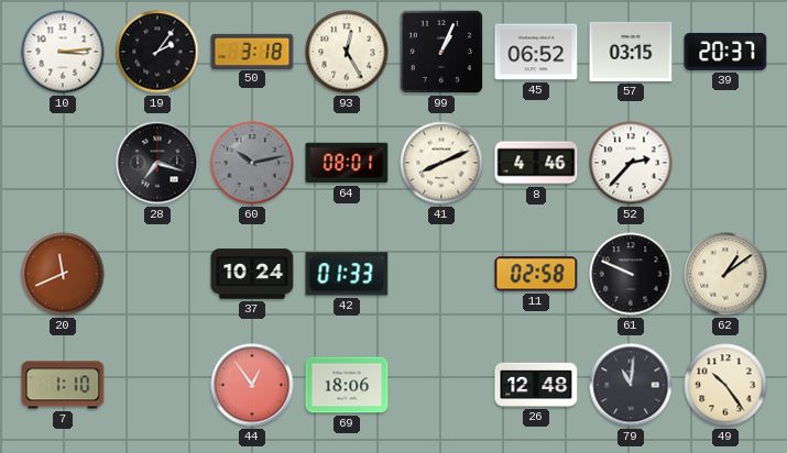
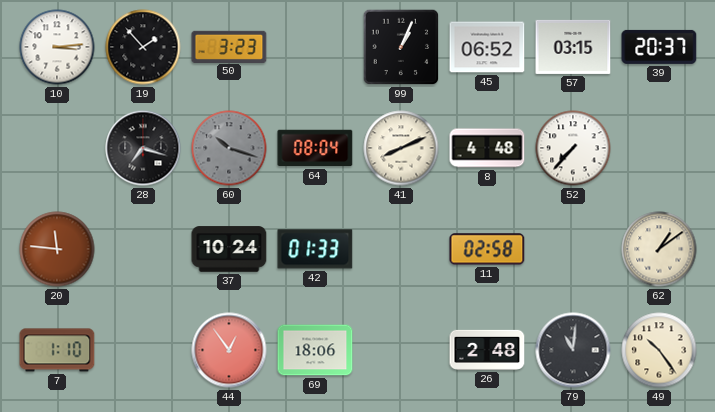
19: 2:06 -> 1:53
50: 3:18 -> 3:23
93: 12:25 -> none
60: 10:13 -> 10:18
64: 08:01 -> 08:04
8: 4:46 -> 4:48
52: 2:37 -> 7:37
20: 11:41 -> 11:46
61: 9:49 -> none
26: 12:48 -> 2:48
